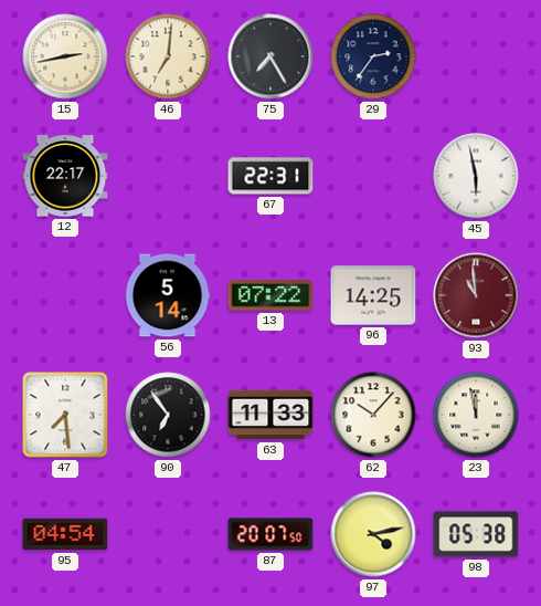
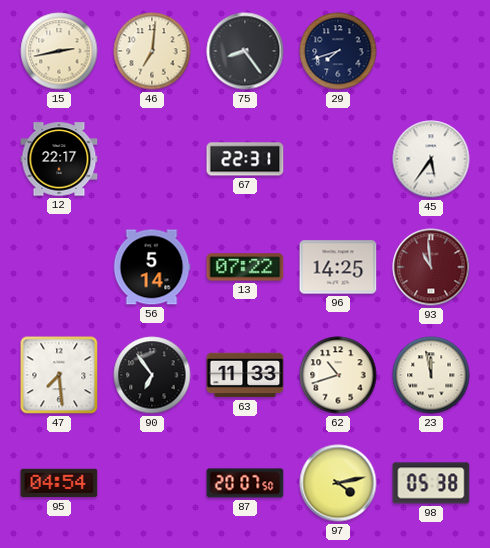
75: 7:25 -> 8:24
29: 2:36 -> 7:42
45: 5:58 -> 5:36
62: 10:07 -> 10:42
